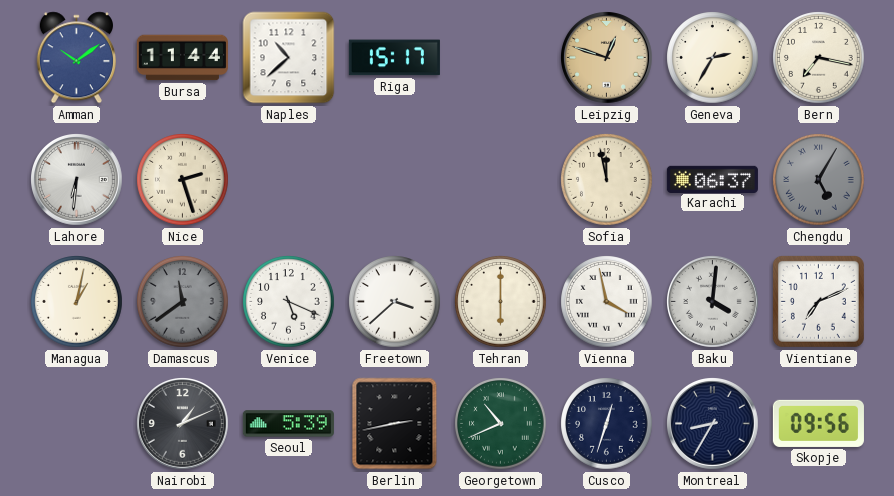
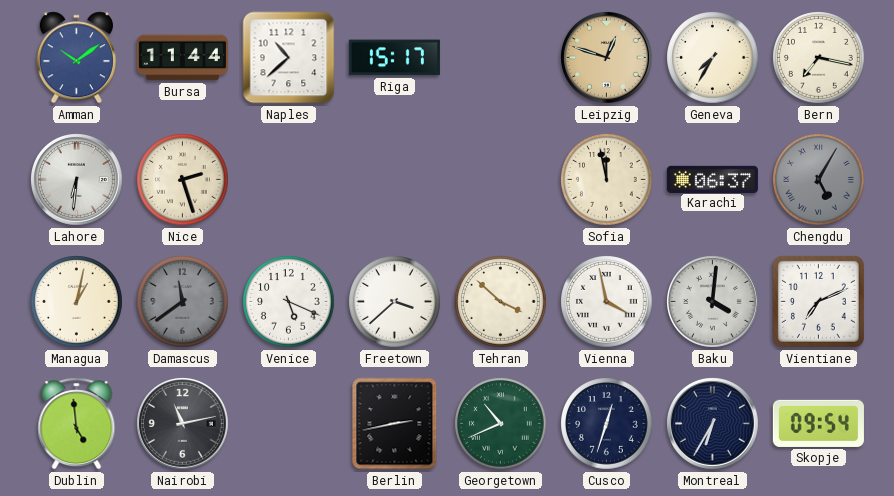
Geneva: 2:35 -> 7:35
Tehran: 6:00 -> 3:52
Dublin: none -> 4:59
Nairobi: 1:11 -> 11:13
Seoul: 5:39 -> none
Montreal: 8:35 -> 6:35
Skopje: 09:56 -> 09:54
